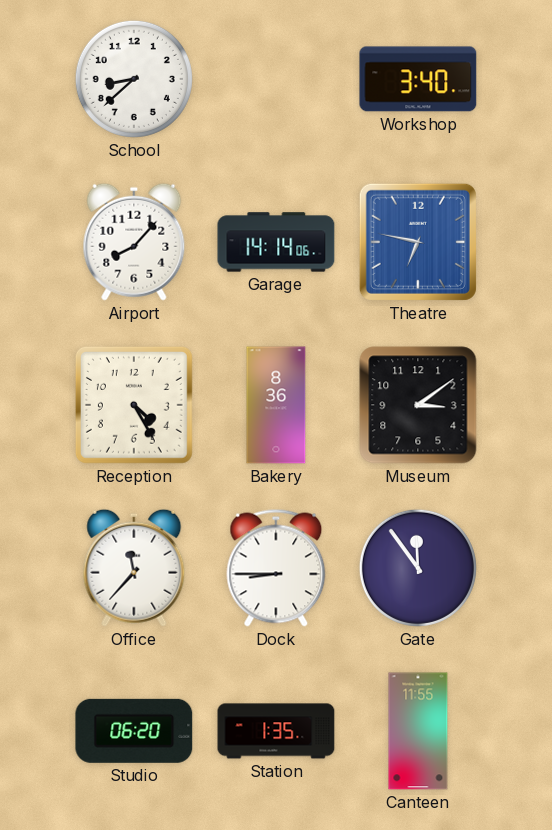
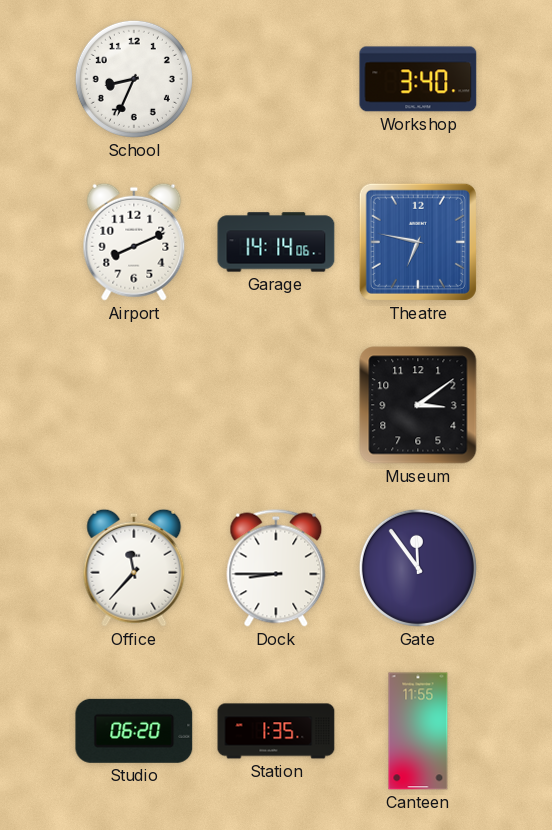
School: 8:38 -> 8:34
Airport: 8:07 -> 8:11
Reception: 4:25 -> none
Bakery: 8:36 -> none
